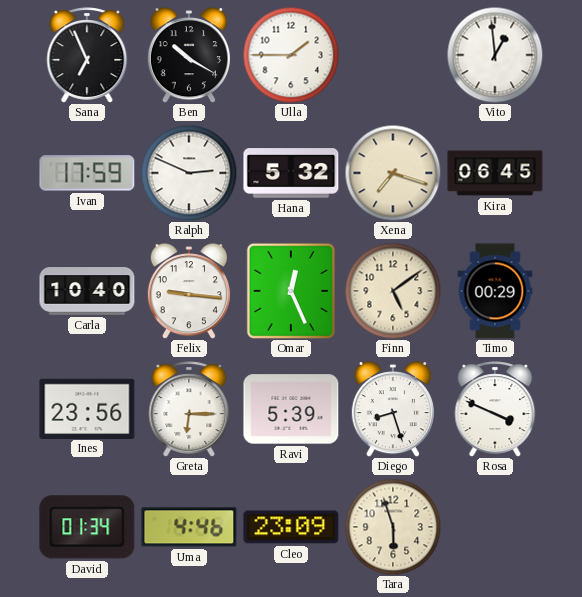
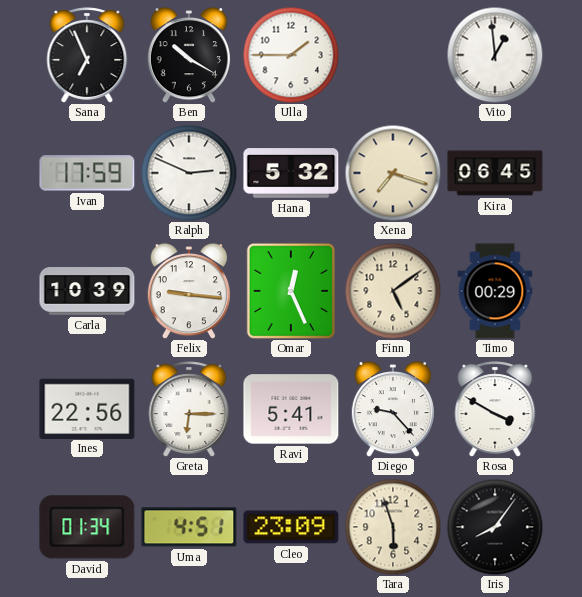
Carla: 10:40 -> 10:39
Ines: 23:56 -> 22:56
Ravi: 5:39 -> 5:41
Diego: 8:27 -> 9:23
Rosa: 3:49 -> 3:50
Uma: 4:46 -> 4:51
Iris: none -> 8:06
